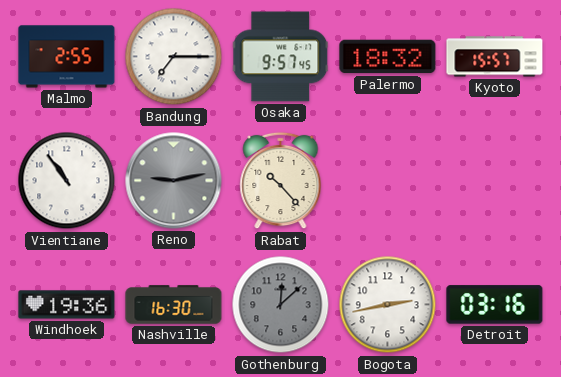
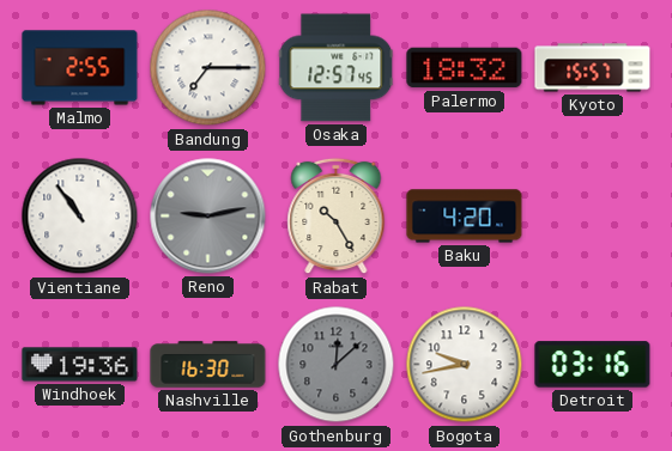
Osaka: 9:57 -> 12:57
Rabat: 10:23 -> 10:25
Baku: none -> 4:20
Bogota: 2:43 -> 9:43
